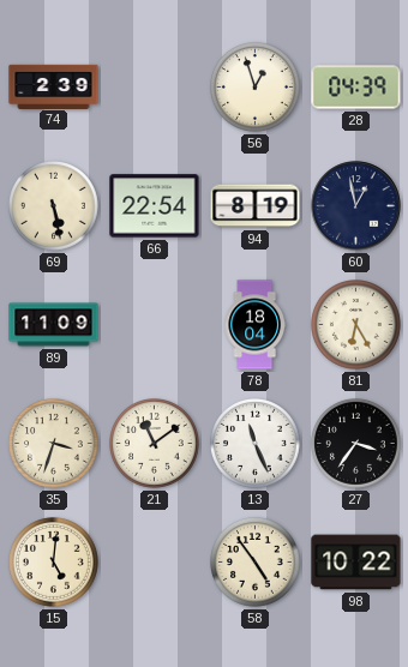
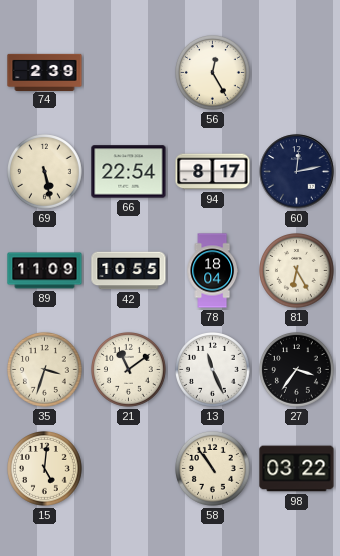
56: 12:57 -> 12:25
28: 04:39 -> none
94: 8:19 -> 8:17
60: 12:58 -> 12:13
42: none -> 10:55
58: 4:54 -> 10:54
98: 10:22 -> 03:22
